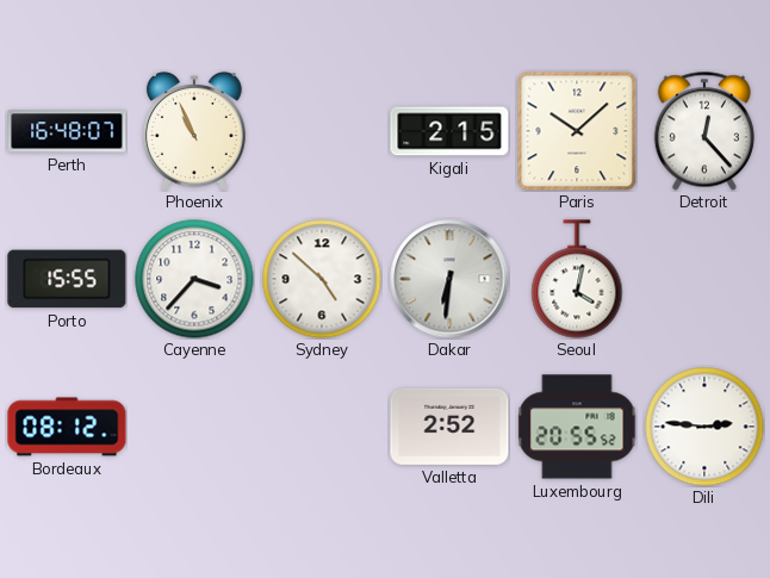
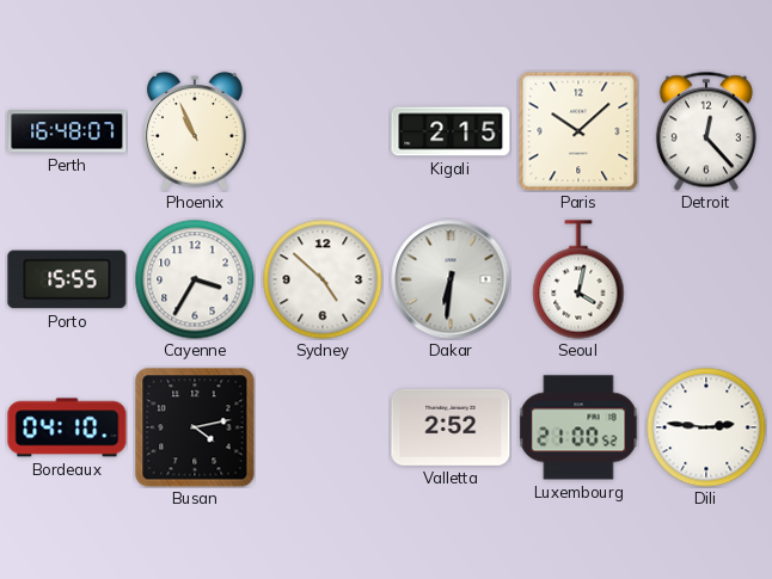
Cayenne: 3:37 -> 3:35
Bordeaux: 08:12 -> 04:10
Busan: none -> 4:13
Luxembourg: 20:55 -> 21:00
